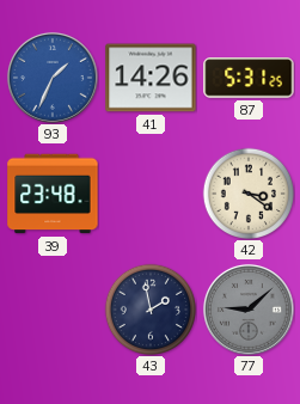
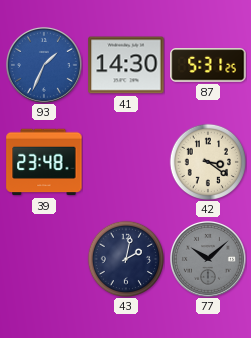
41: 14:26 -> 14:30
43: 1:58 -> 2:02
77: 9:08 -> 10:08
